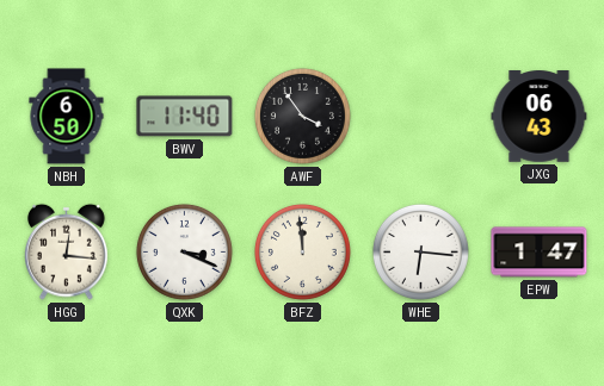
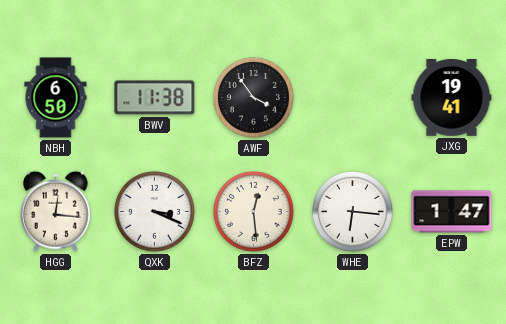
BWV: 11:40 -> 11:38
JXG: 06:43 -> 19:41
BFZ: 11:59 -> 12:29
